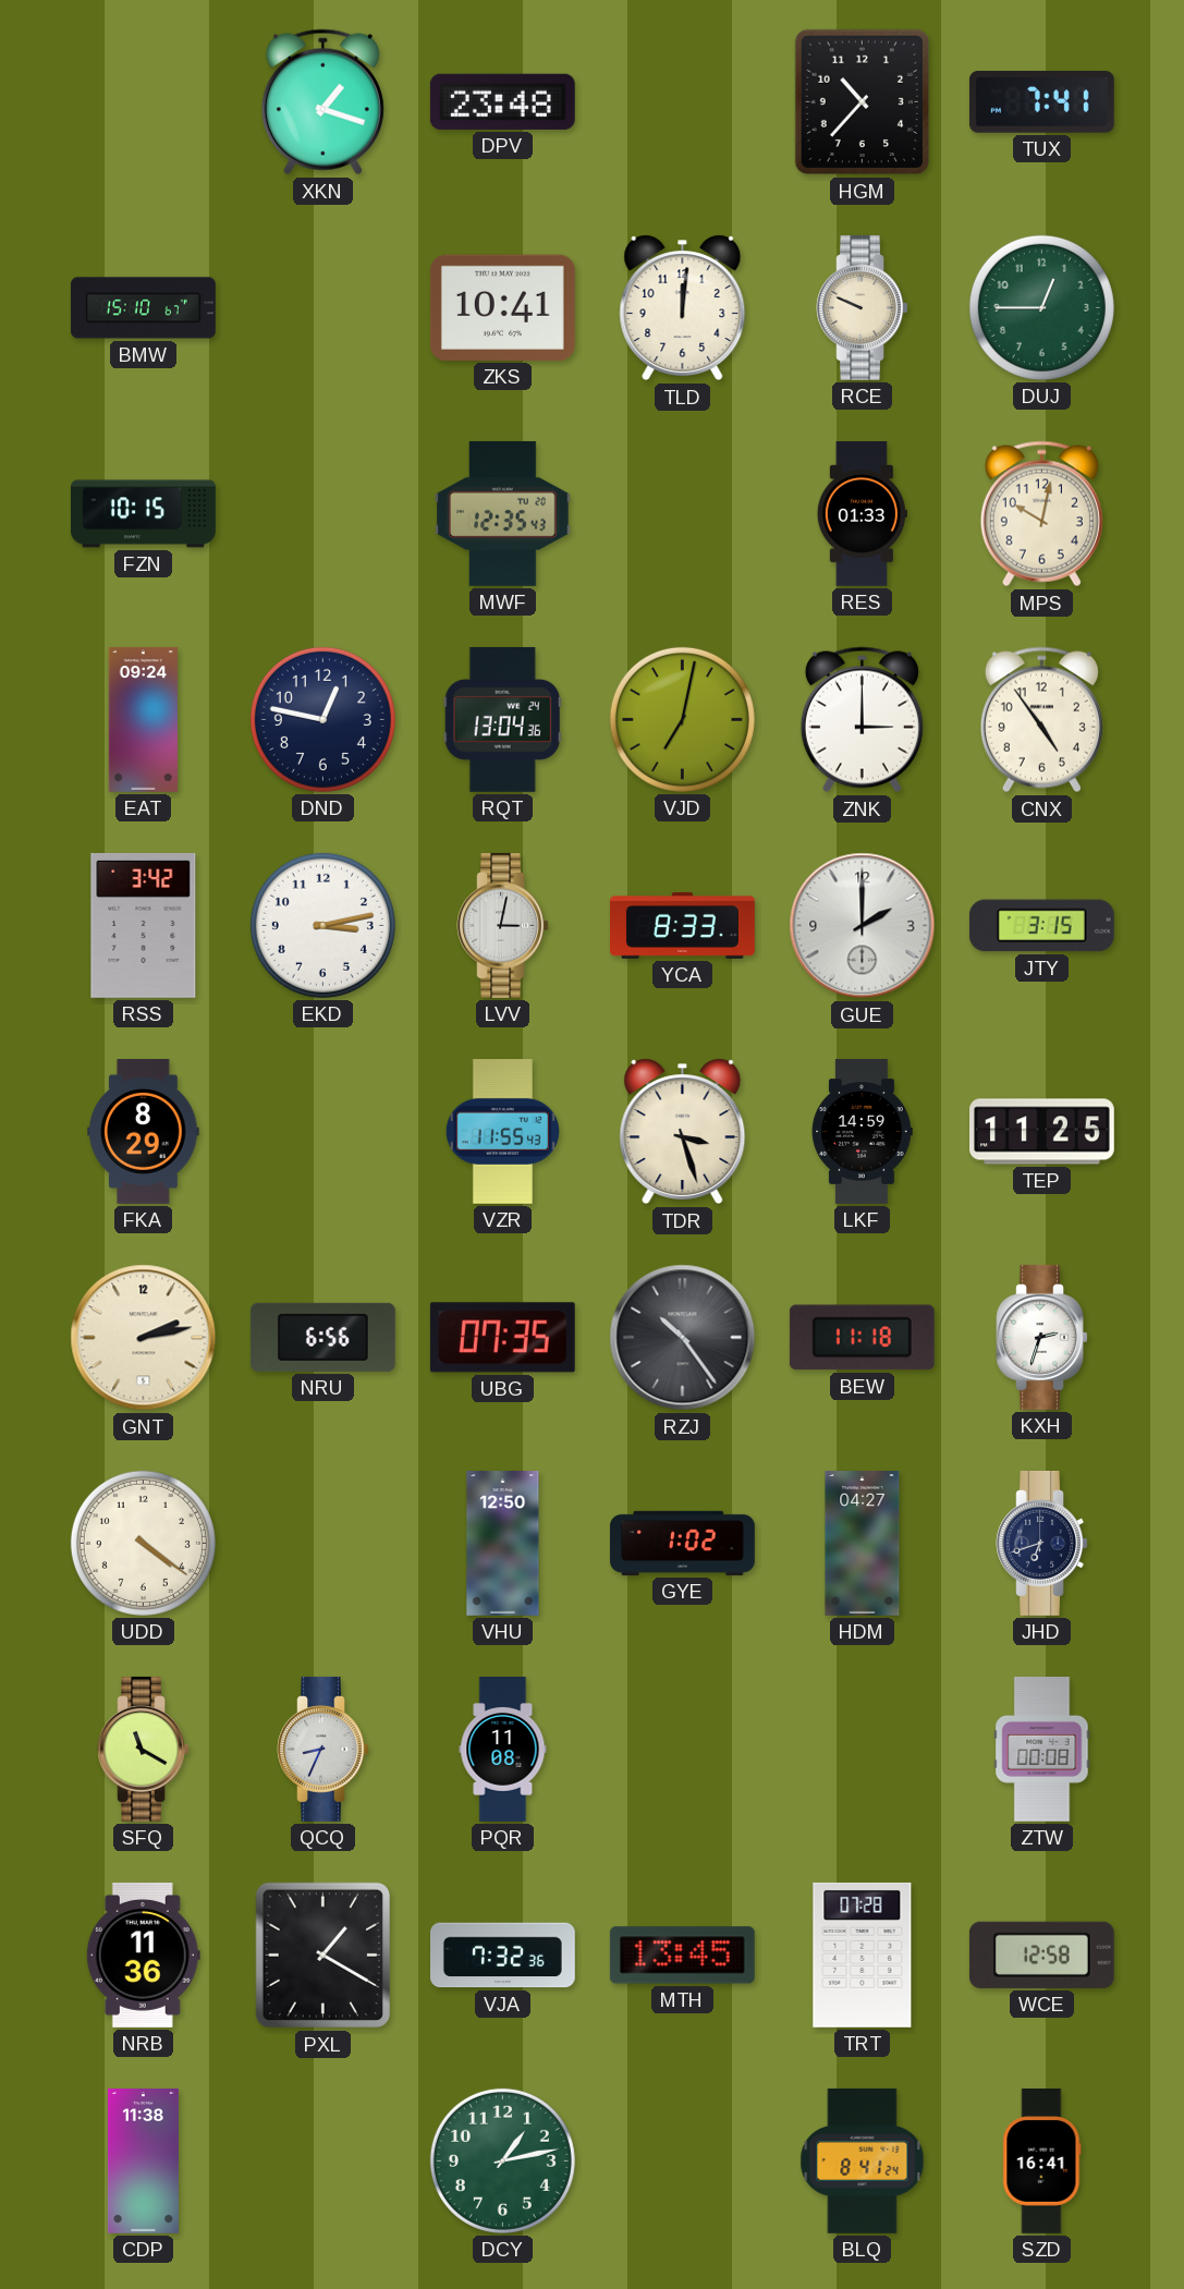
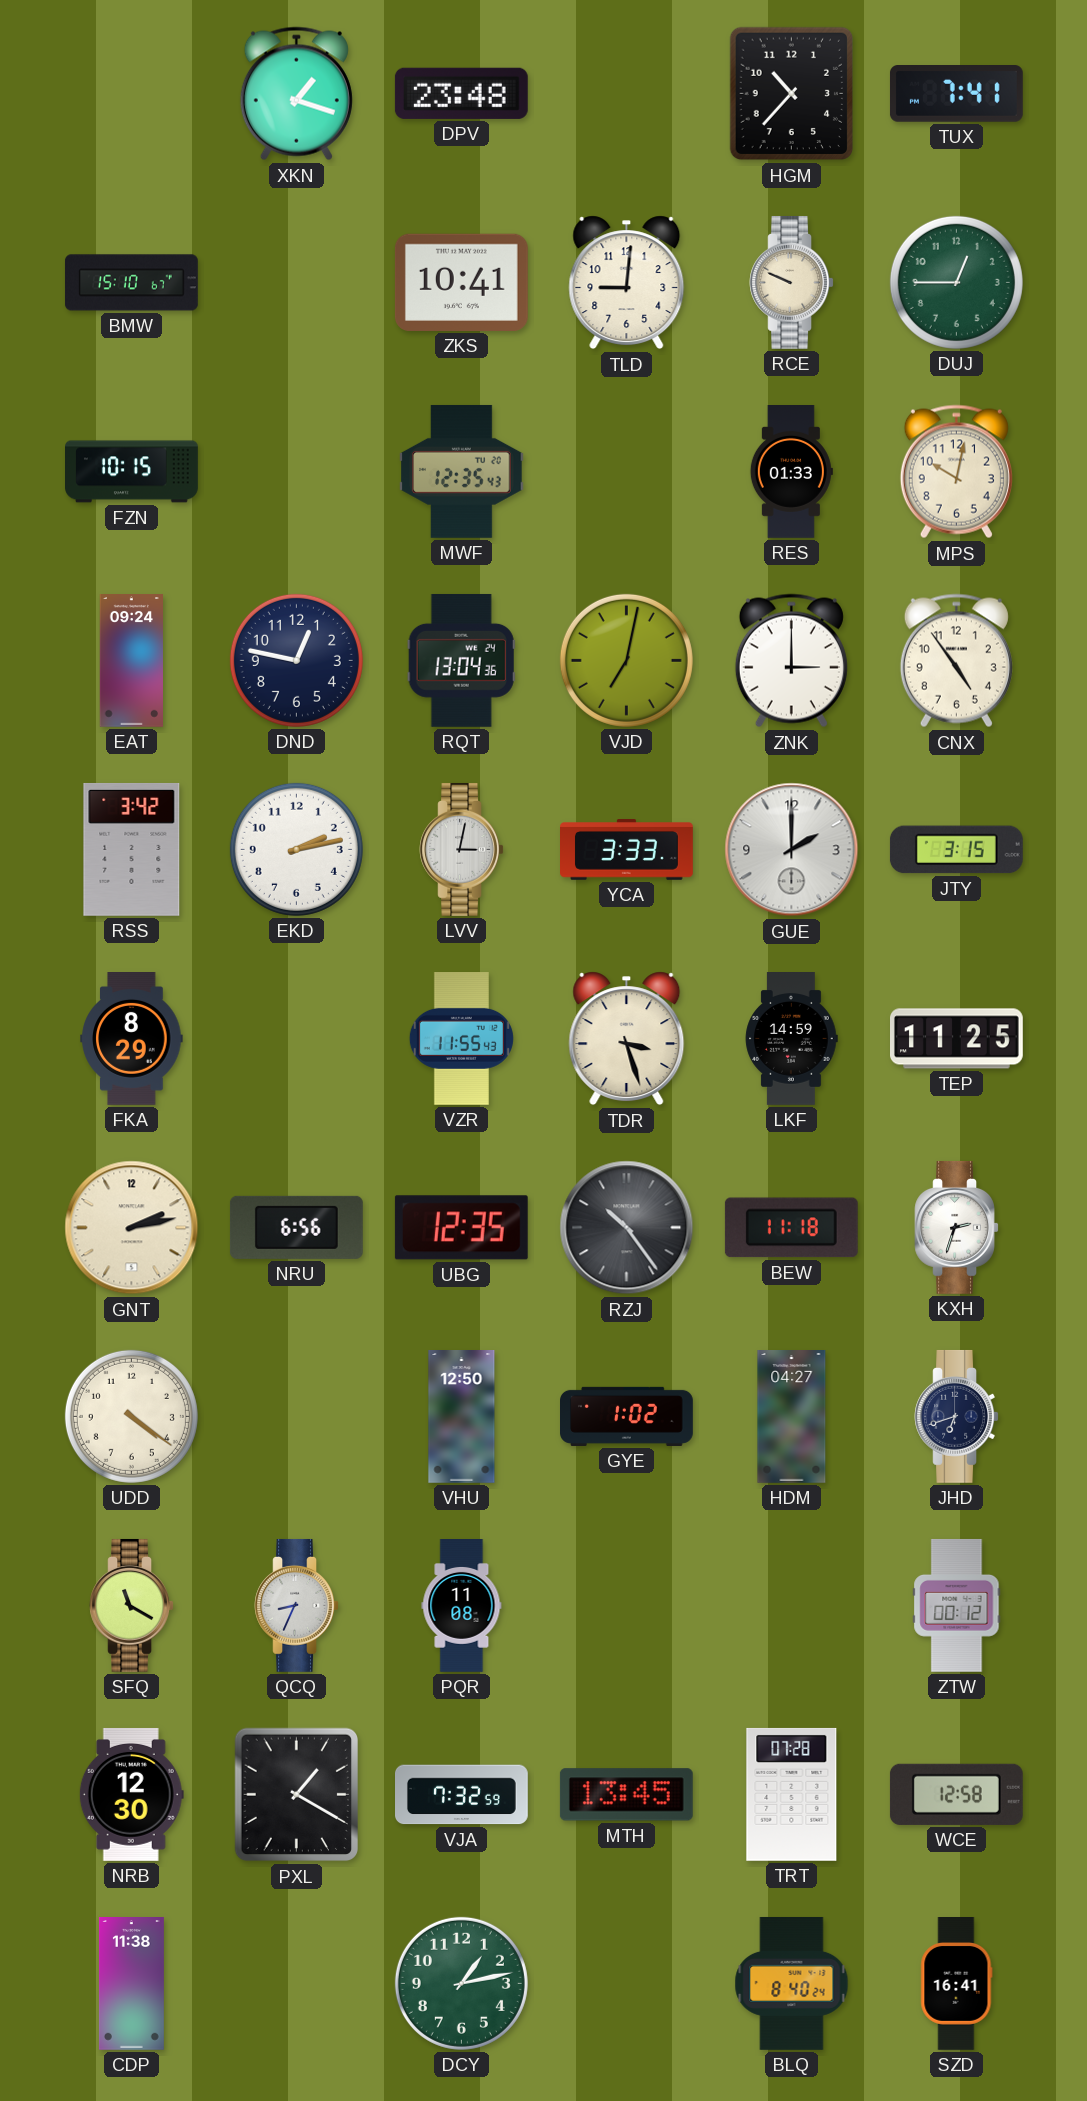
TLD: 12:01 -> 9:01
EKD: 3:13 -> 2:13
YCA: 8:33 -> 3:33
UBG: 07:35 -> 12:35
ZTW: 00:08 -> 00:12
NRB: 11:36 -> 12:30
VJA: 7:32:36 -> 7:32:59
BLQ: 8:41 -> 8:40
